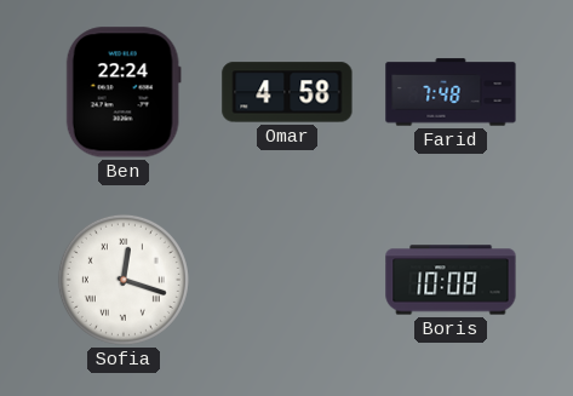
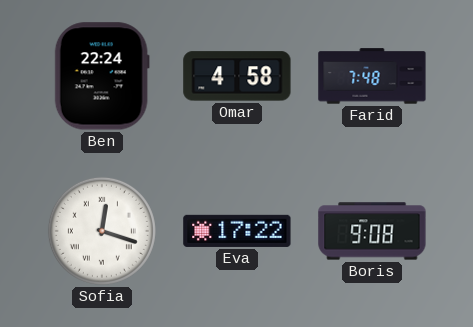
Eva: none -> 17:22
Boris: 10:08 -> 9:08
